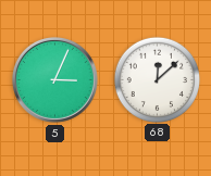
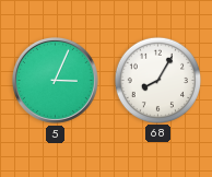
68: 12:08 -> 8:05
